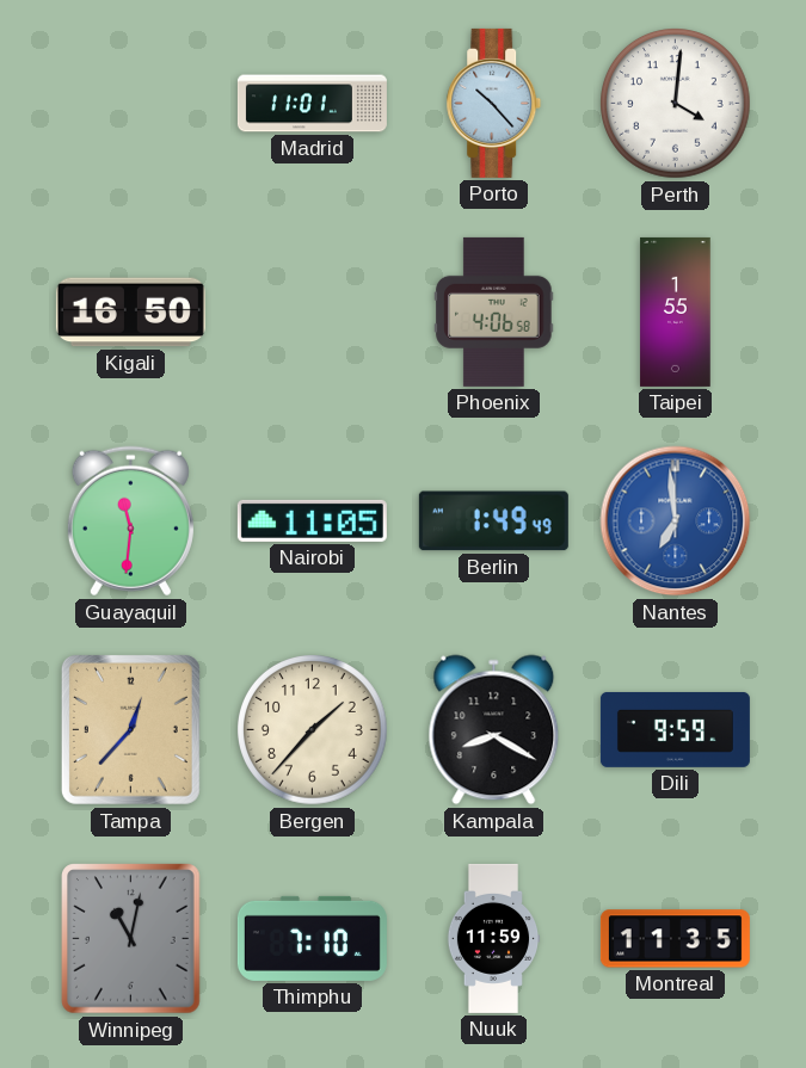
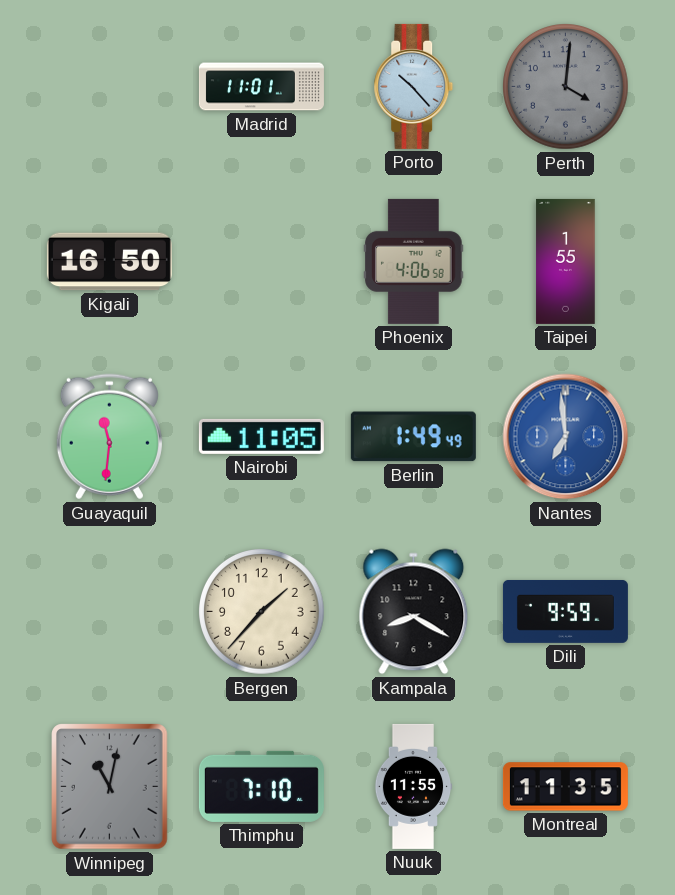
Perth dial: white -> grey
Tampa: 12:37 -> none
Nuuk: 11:59 -> 11:55
